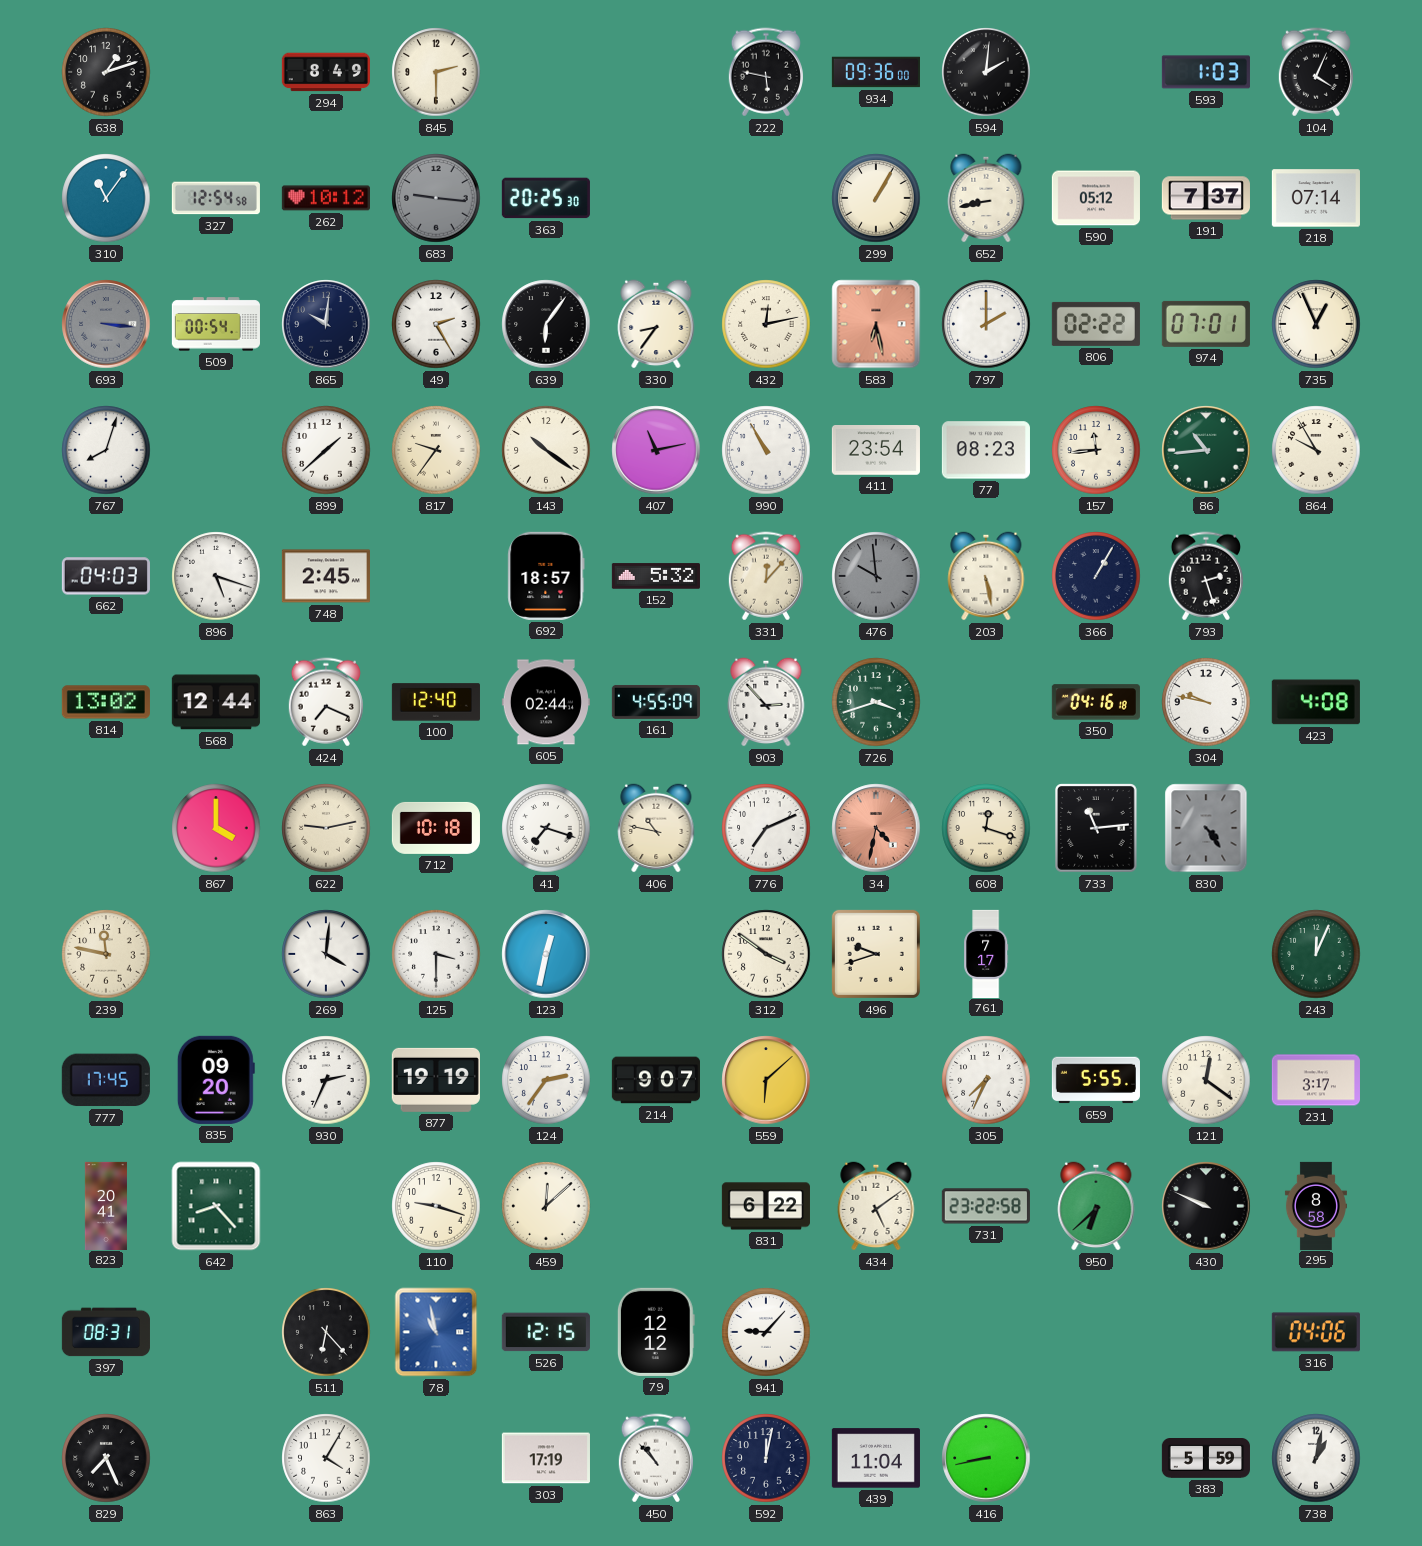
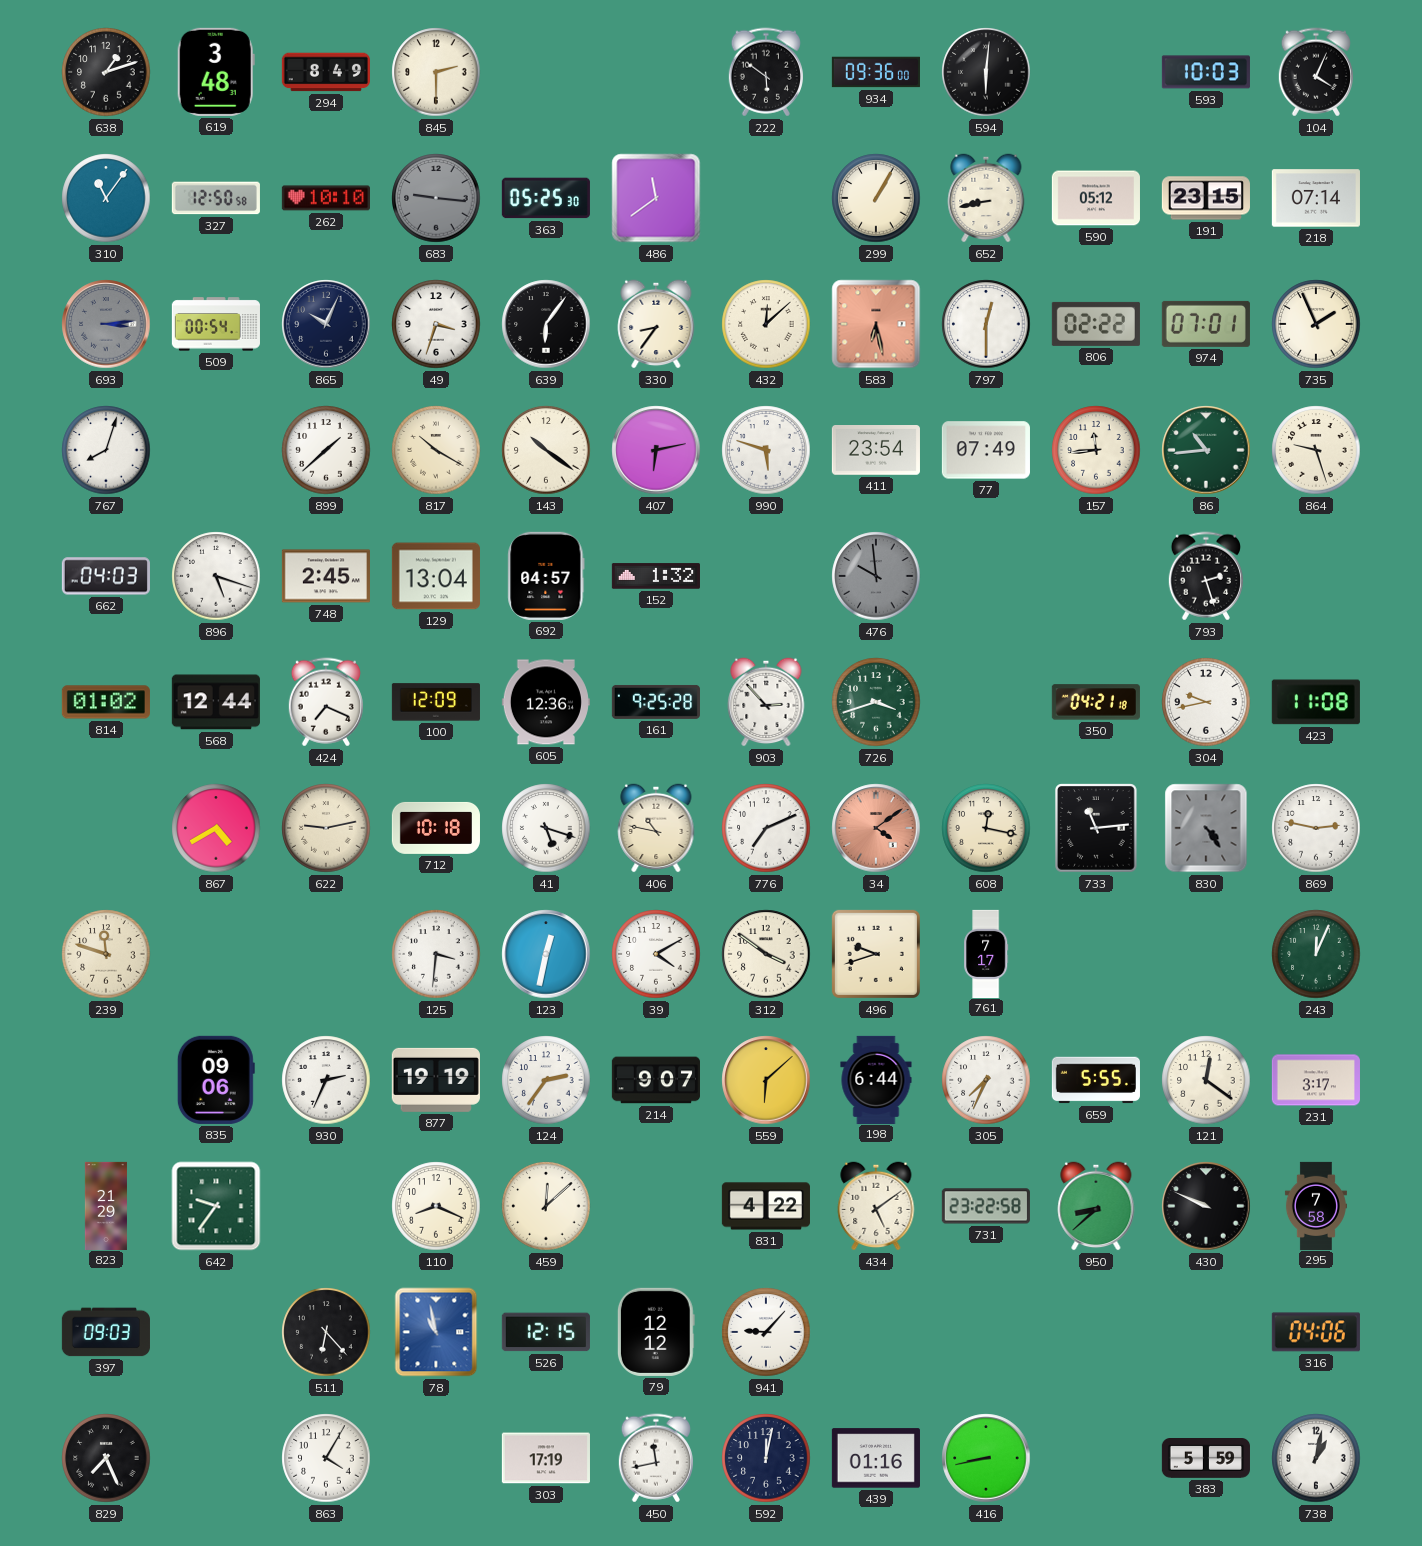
619: none -> 3:48
222: 5:47 -> 5:51
594: 2:01 -> 6:01
593: 1:03 -> 10:03
327: 12:54 -> 12:50
262: 10:12 -> 10:10
363: 20:25 -> 05:25
486: none -> 11:39
191: 7:37 -> 23:15
693: 3:16 -> 3:14
865: 10:01 -> 10:04
49: 2:25 -> 3:33
432: 12:13 -> 12:08
797: 2:00 -> 12:30
735: 12:56 -> 1:56
817: 9:36 -> 10:20
407: 11:13 -> 6:13
990: 10:55 -> 5:48
77: 08:23 -> 07:49
864: 9:55 -> 9:27
129: none -> 13:04
692: 18:57 -> 04:57
152: 5:32 -> 1:32
331: 12:07 -> none
203: 5:28 -> none
366: 1:05 -> none
814: 13:02 -> 01:02
100: 12:40 -> 12:09
605: 02:44 -> 12:36
161: 4:55 -> 9:25
350: 04:16 -> 04:21
304: 9:47 -> 9:43
423: 4:08 -> 11:08
867: 4:00 -> 4:40
41: 7:18 -> 5:18
34: 4:32 -> 4:09
608: 12:18 -> 12:17
869: none -> 2:47
239: 11:47 -> 11:48
269: 4:01 -> none
125: 3:30 -> 3:31
39: none -> 4:10
777: 17:45 -> none
835: 09:20 -> 09:06
198: none -> 6:44
823: 20:41 -> 21:29
642: 8:23 -> 9:36
110: 9:18 -> 8:19
831: 6:22 -> 4:22
950: 6:38 -> 8:38
295: 8:58 -> 7:58
397: 08:31 -> 09:03
450: 10:53 -> 11:43
439: 11:04 -> 01:16
